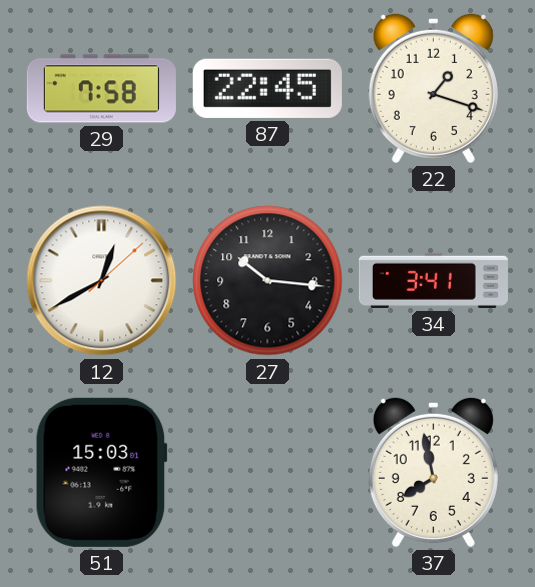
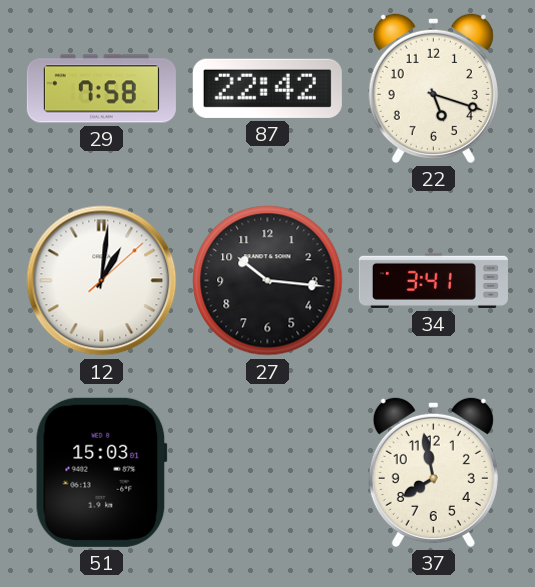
87: 22:45 -> 22:42
22: 1:18 -> 5:18
12: 12:40 -> 1:01
